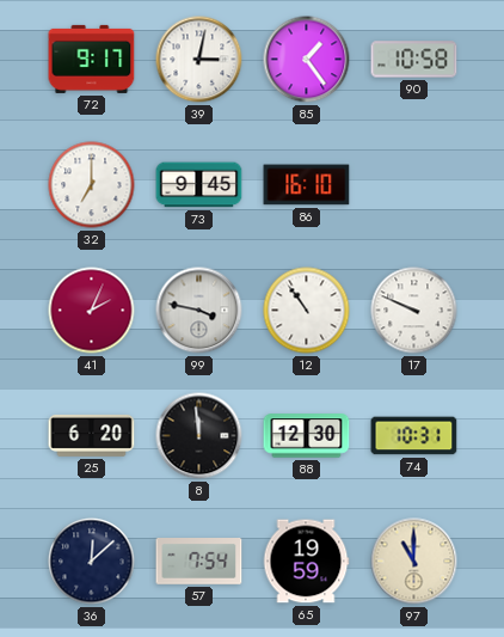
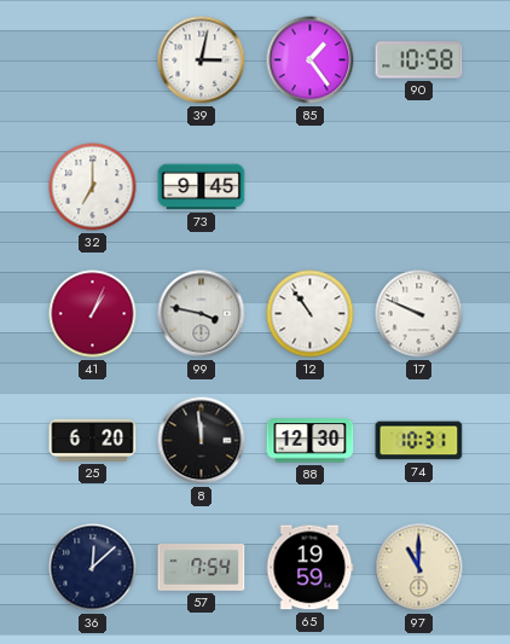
72: 9:17 -> none
86: 16:10 -> none
41: 2:04 -> 1:04
